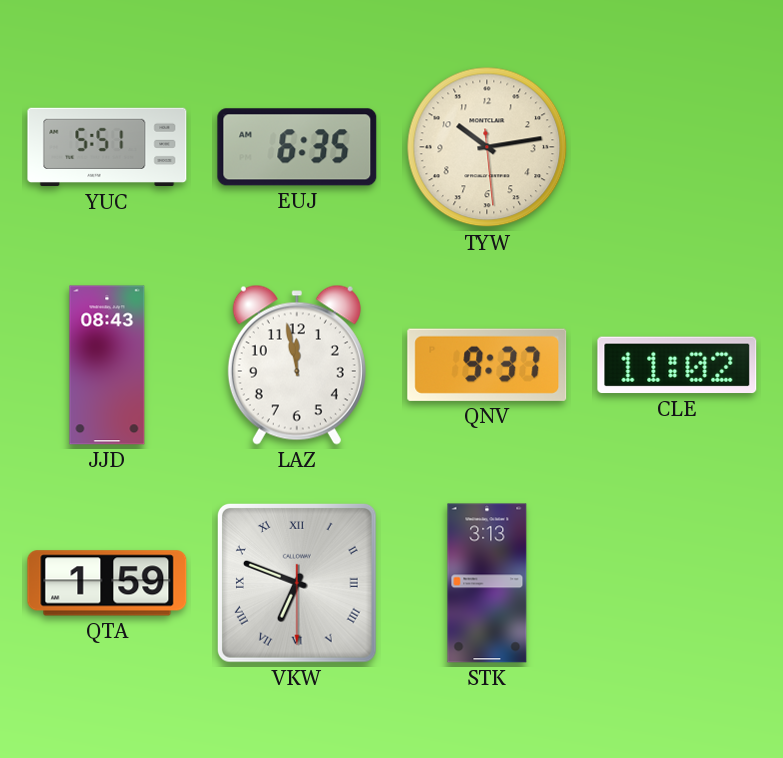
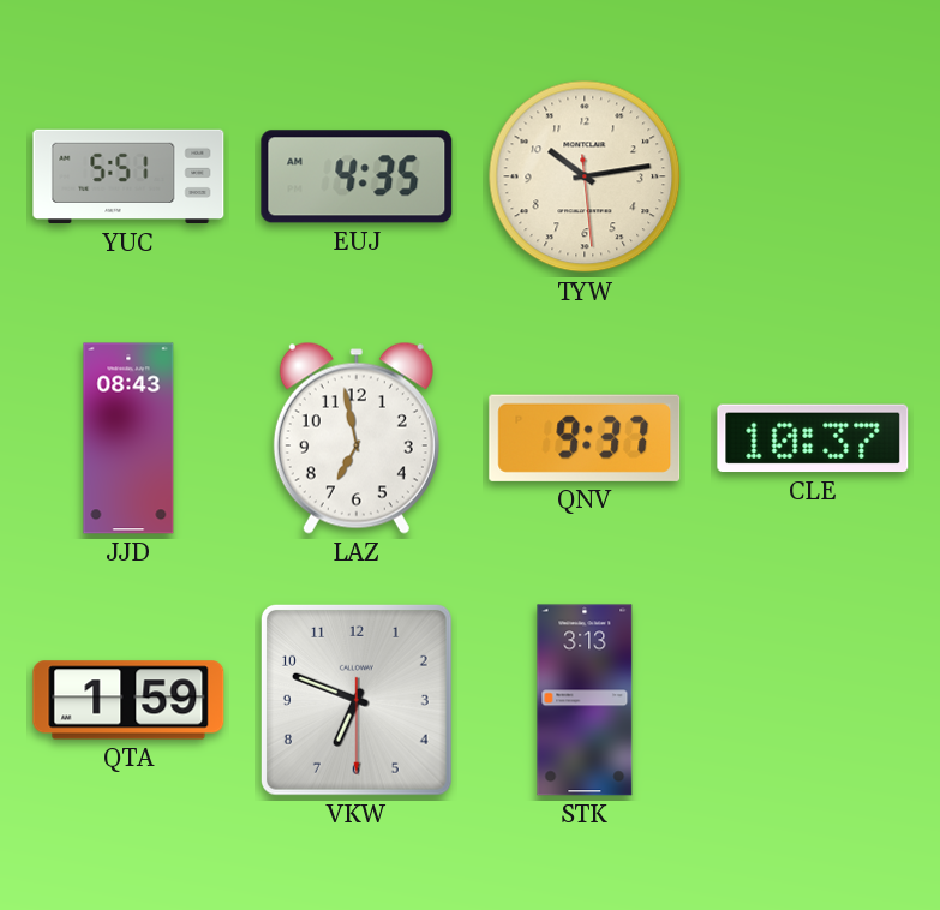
EUJ: 6:35 -> 4:35
LAZ: 11:58 -> 6:58
CLE: 11:02 -> 10:37
VKW numerals: Roman -> Arabic
